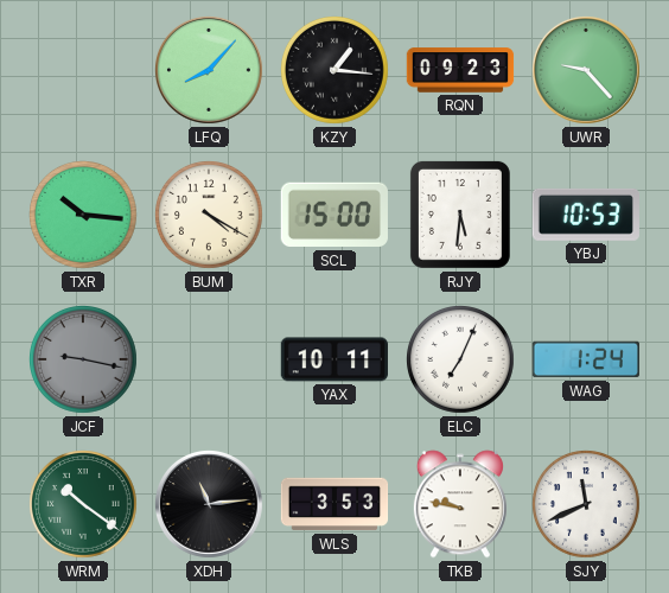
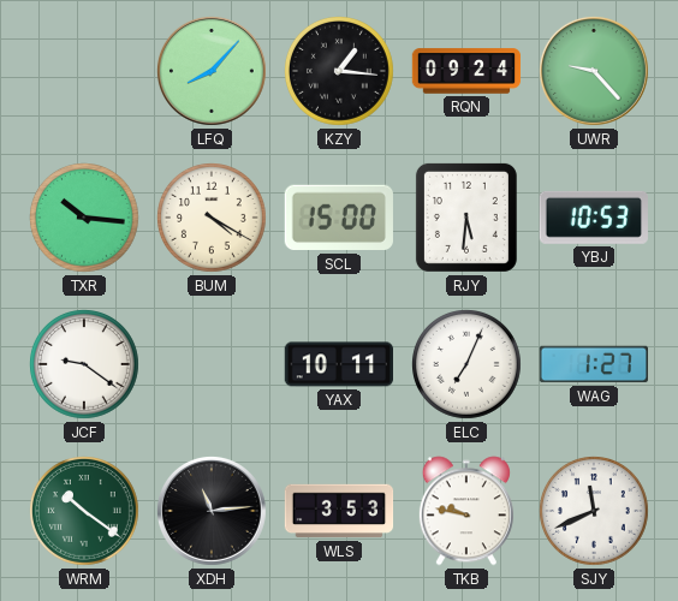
RQN: 09:23 -> 09:24
JCF: 9:17 -> 9:21
JCF dial: grey -> white
WAG: 1:24 -> 1:27
